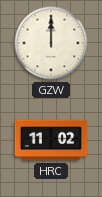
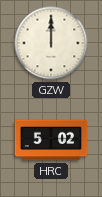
HRC: 11:02 -> 5:02
